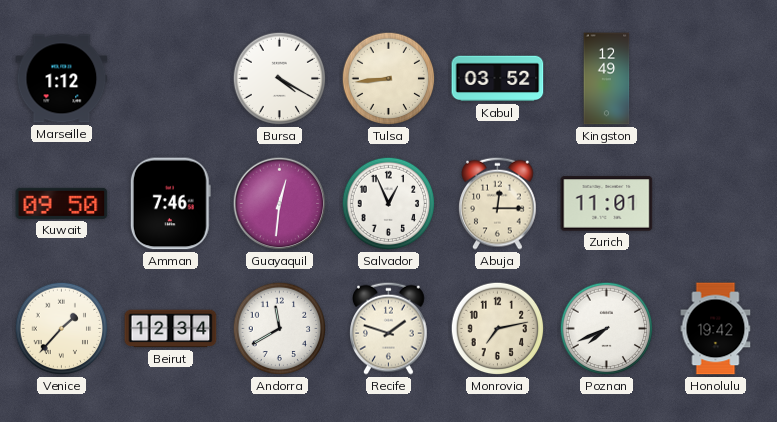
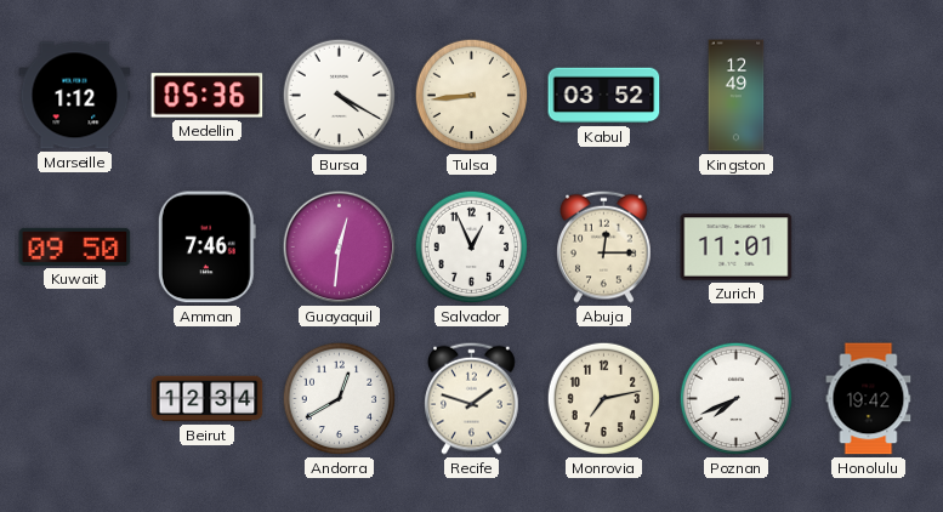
Medellin: none -> 05:36
Venice: 1:37 -> none
Andorra: 11:40 -> 12:40
